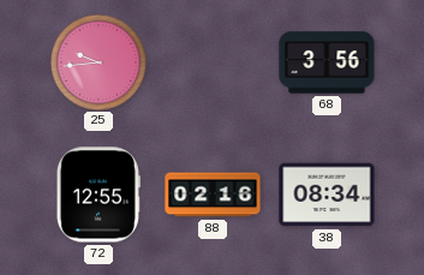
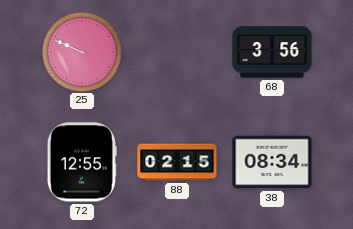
25: 9:44 -> 9:49
88: 02:16 -> 02:15
